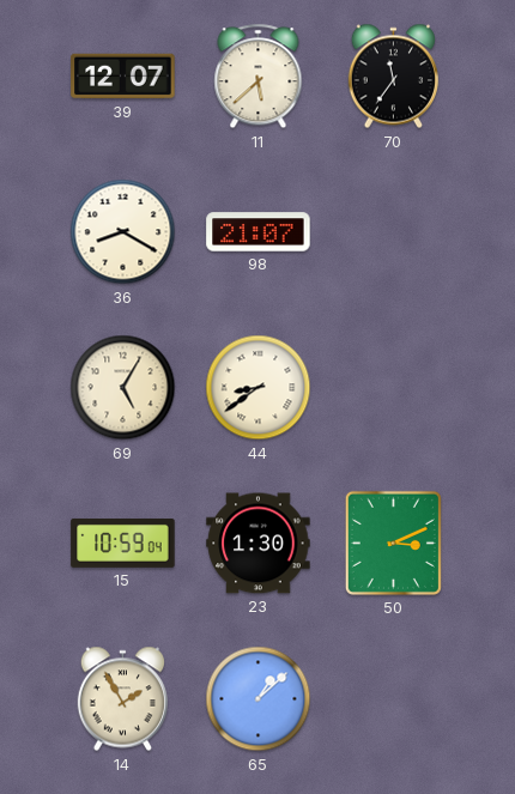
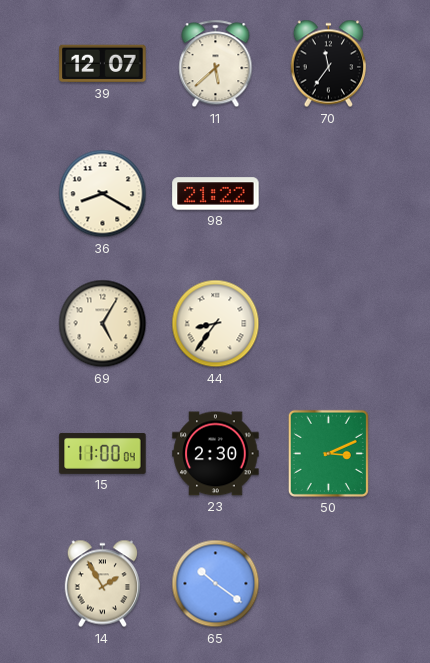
98: 21:07 -> 21:22
44: 8:39 -> 8:36
15: 10:59 -> 11:00
23: 1:30 -> 2:30
65: 1:08 -> 10:21
